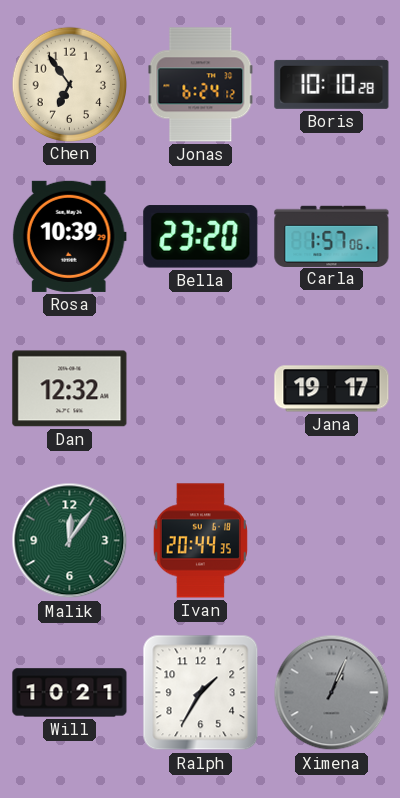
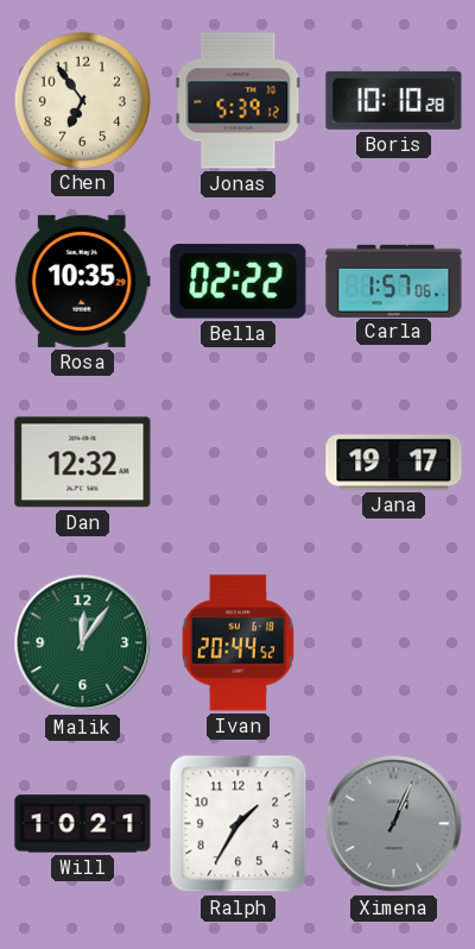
Jonas: 6:24 -> 5:39
Rosa: 10:39 -> 10:35
Bella: 23:20 -> 02:22
Ivan: 20:44:35 -> 20:44:52
